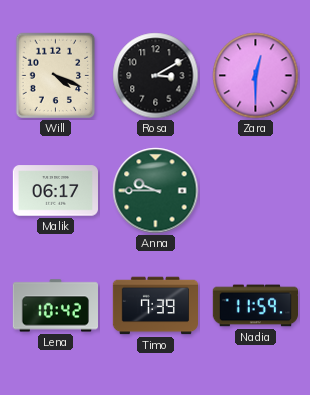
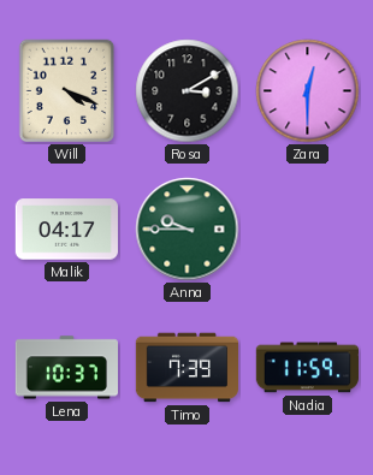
Malik: 06:17 -> 04:17
Lena: 10:42 -> 10:37
